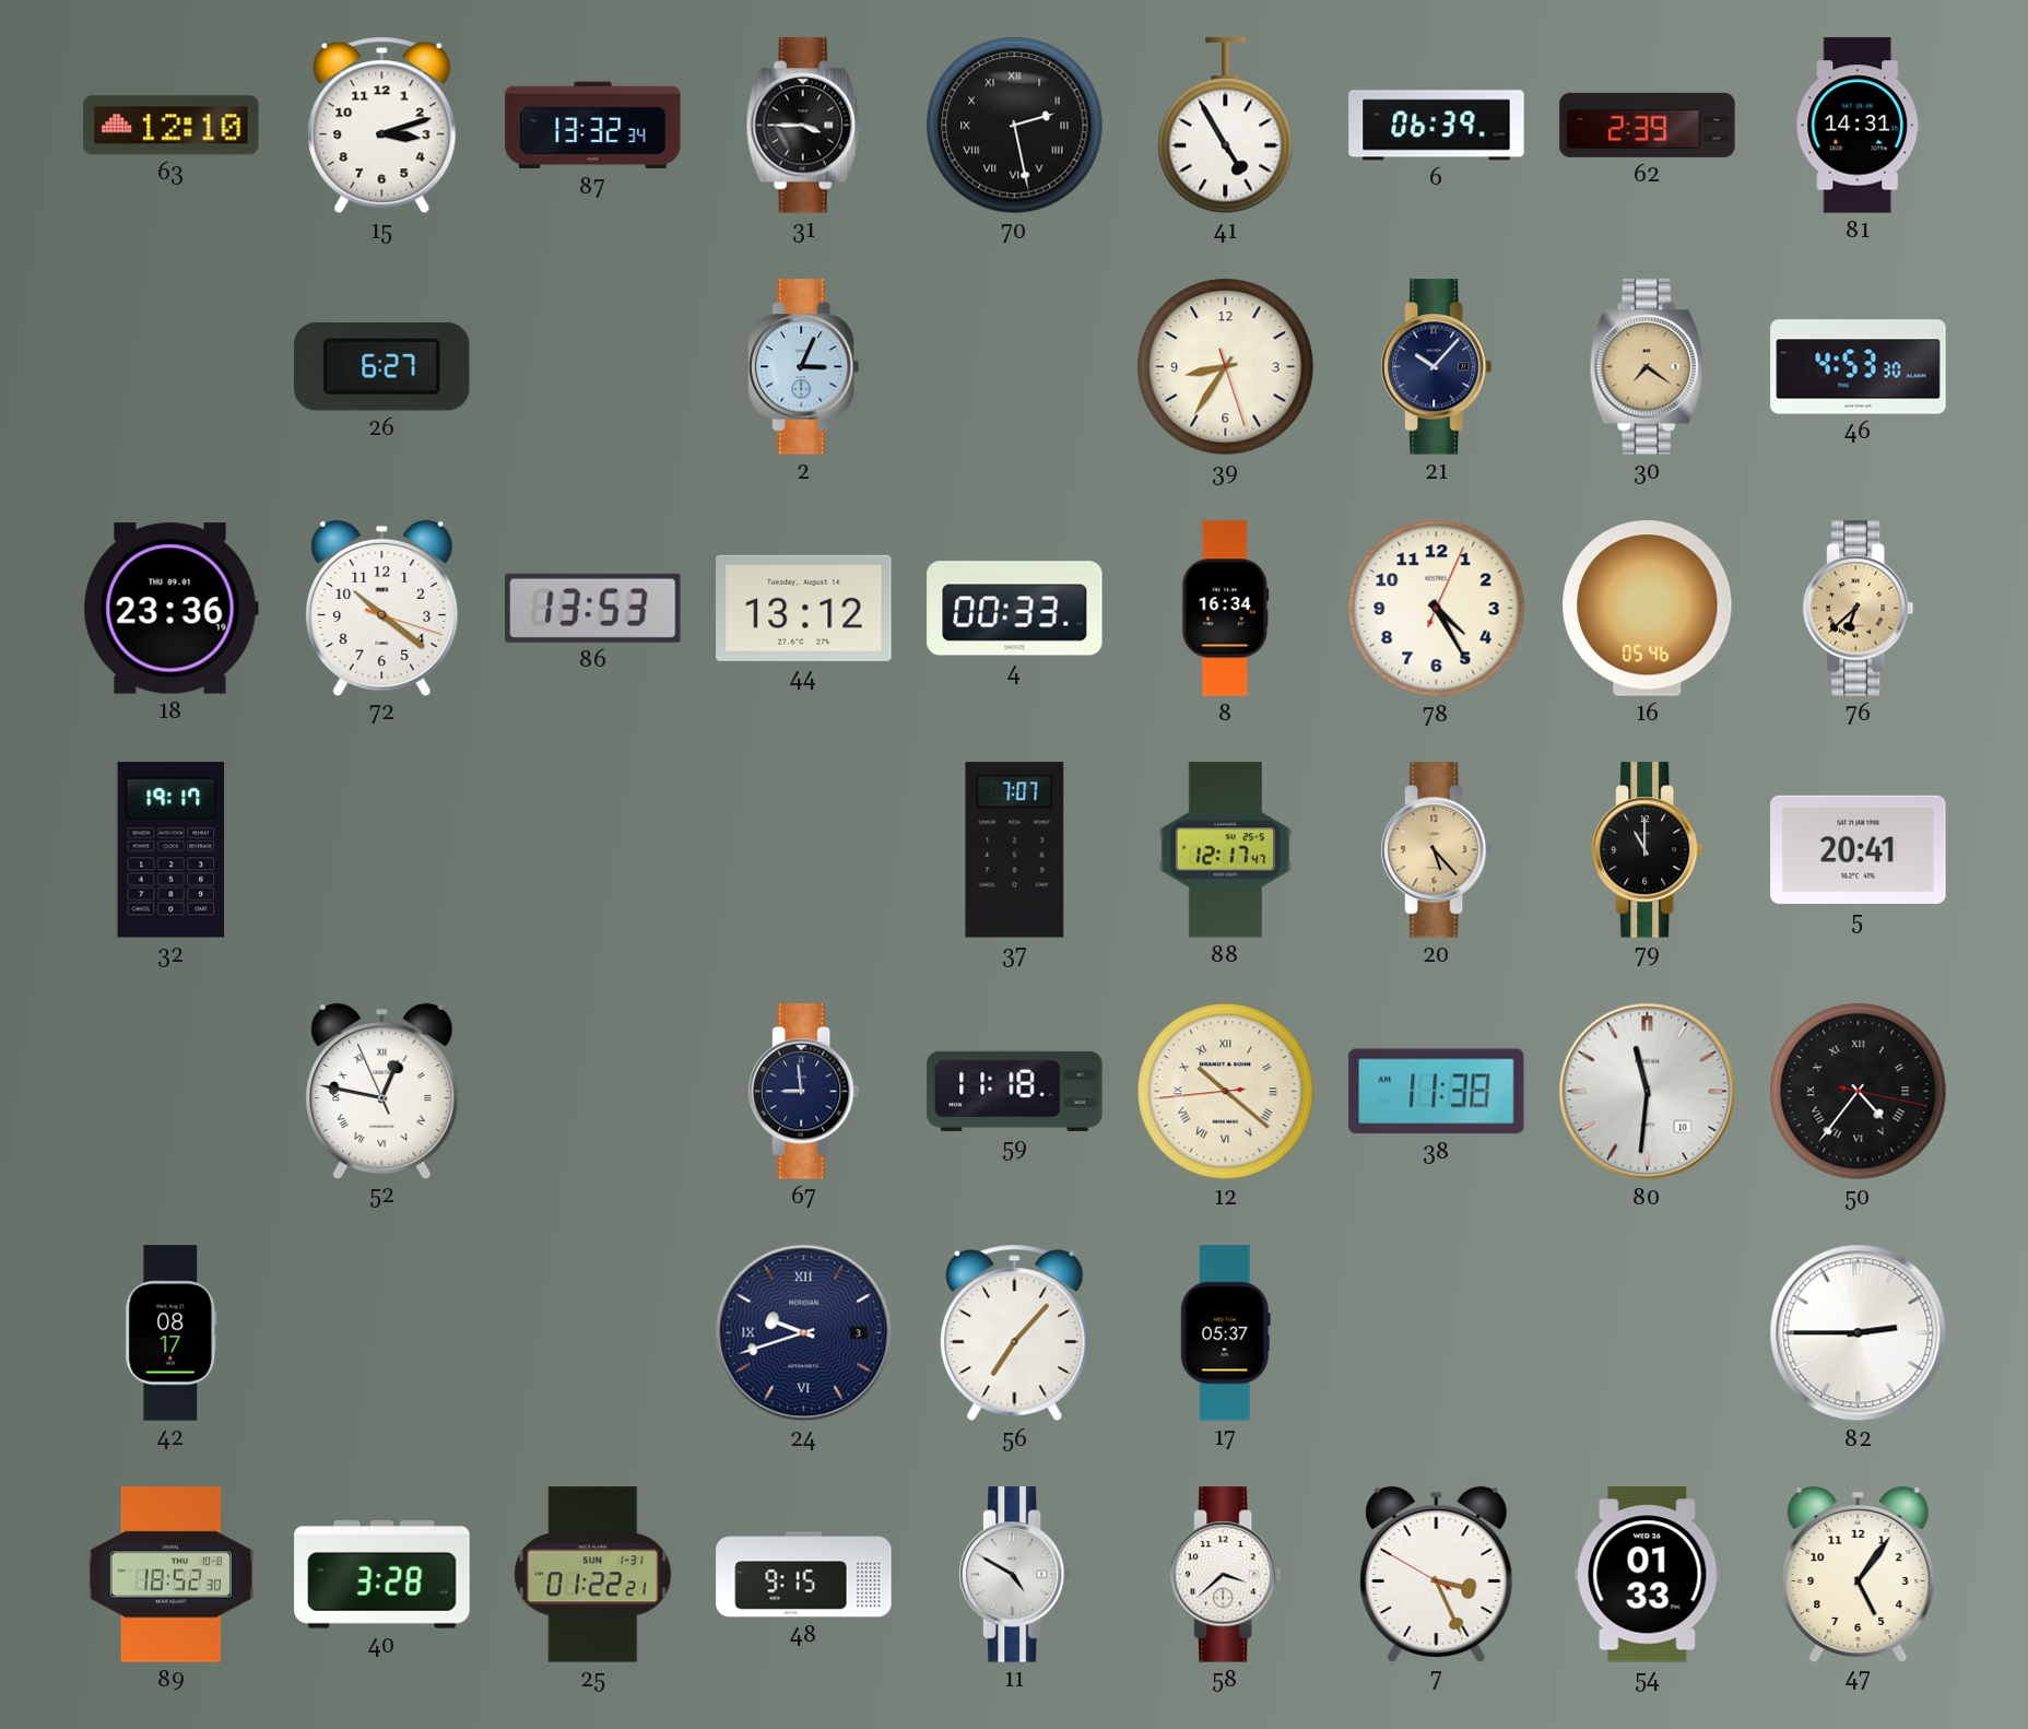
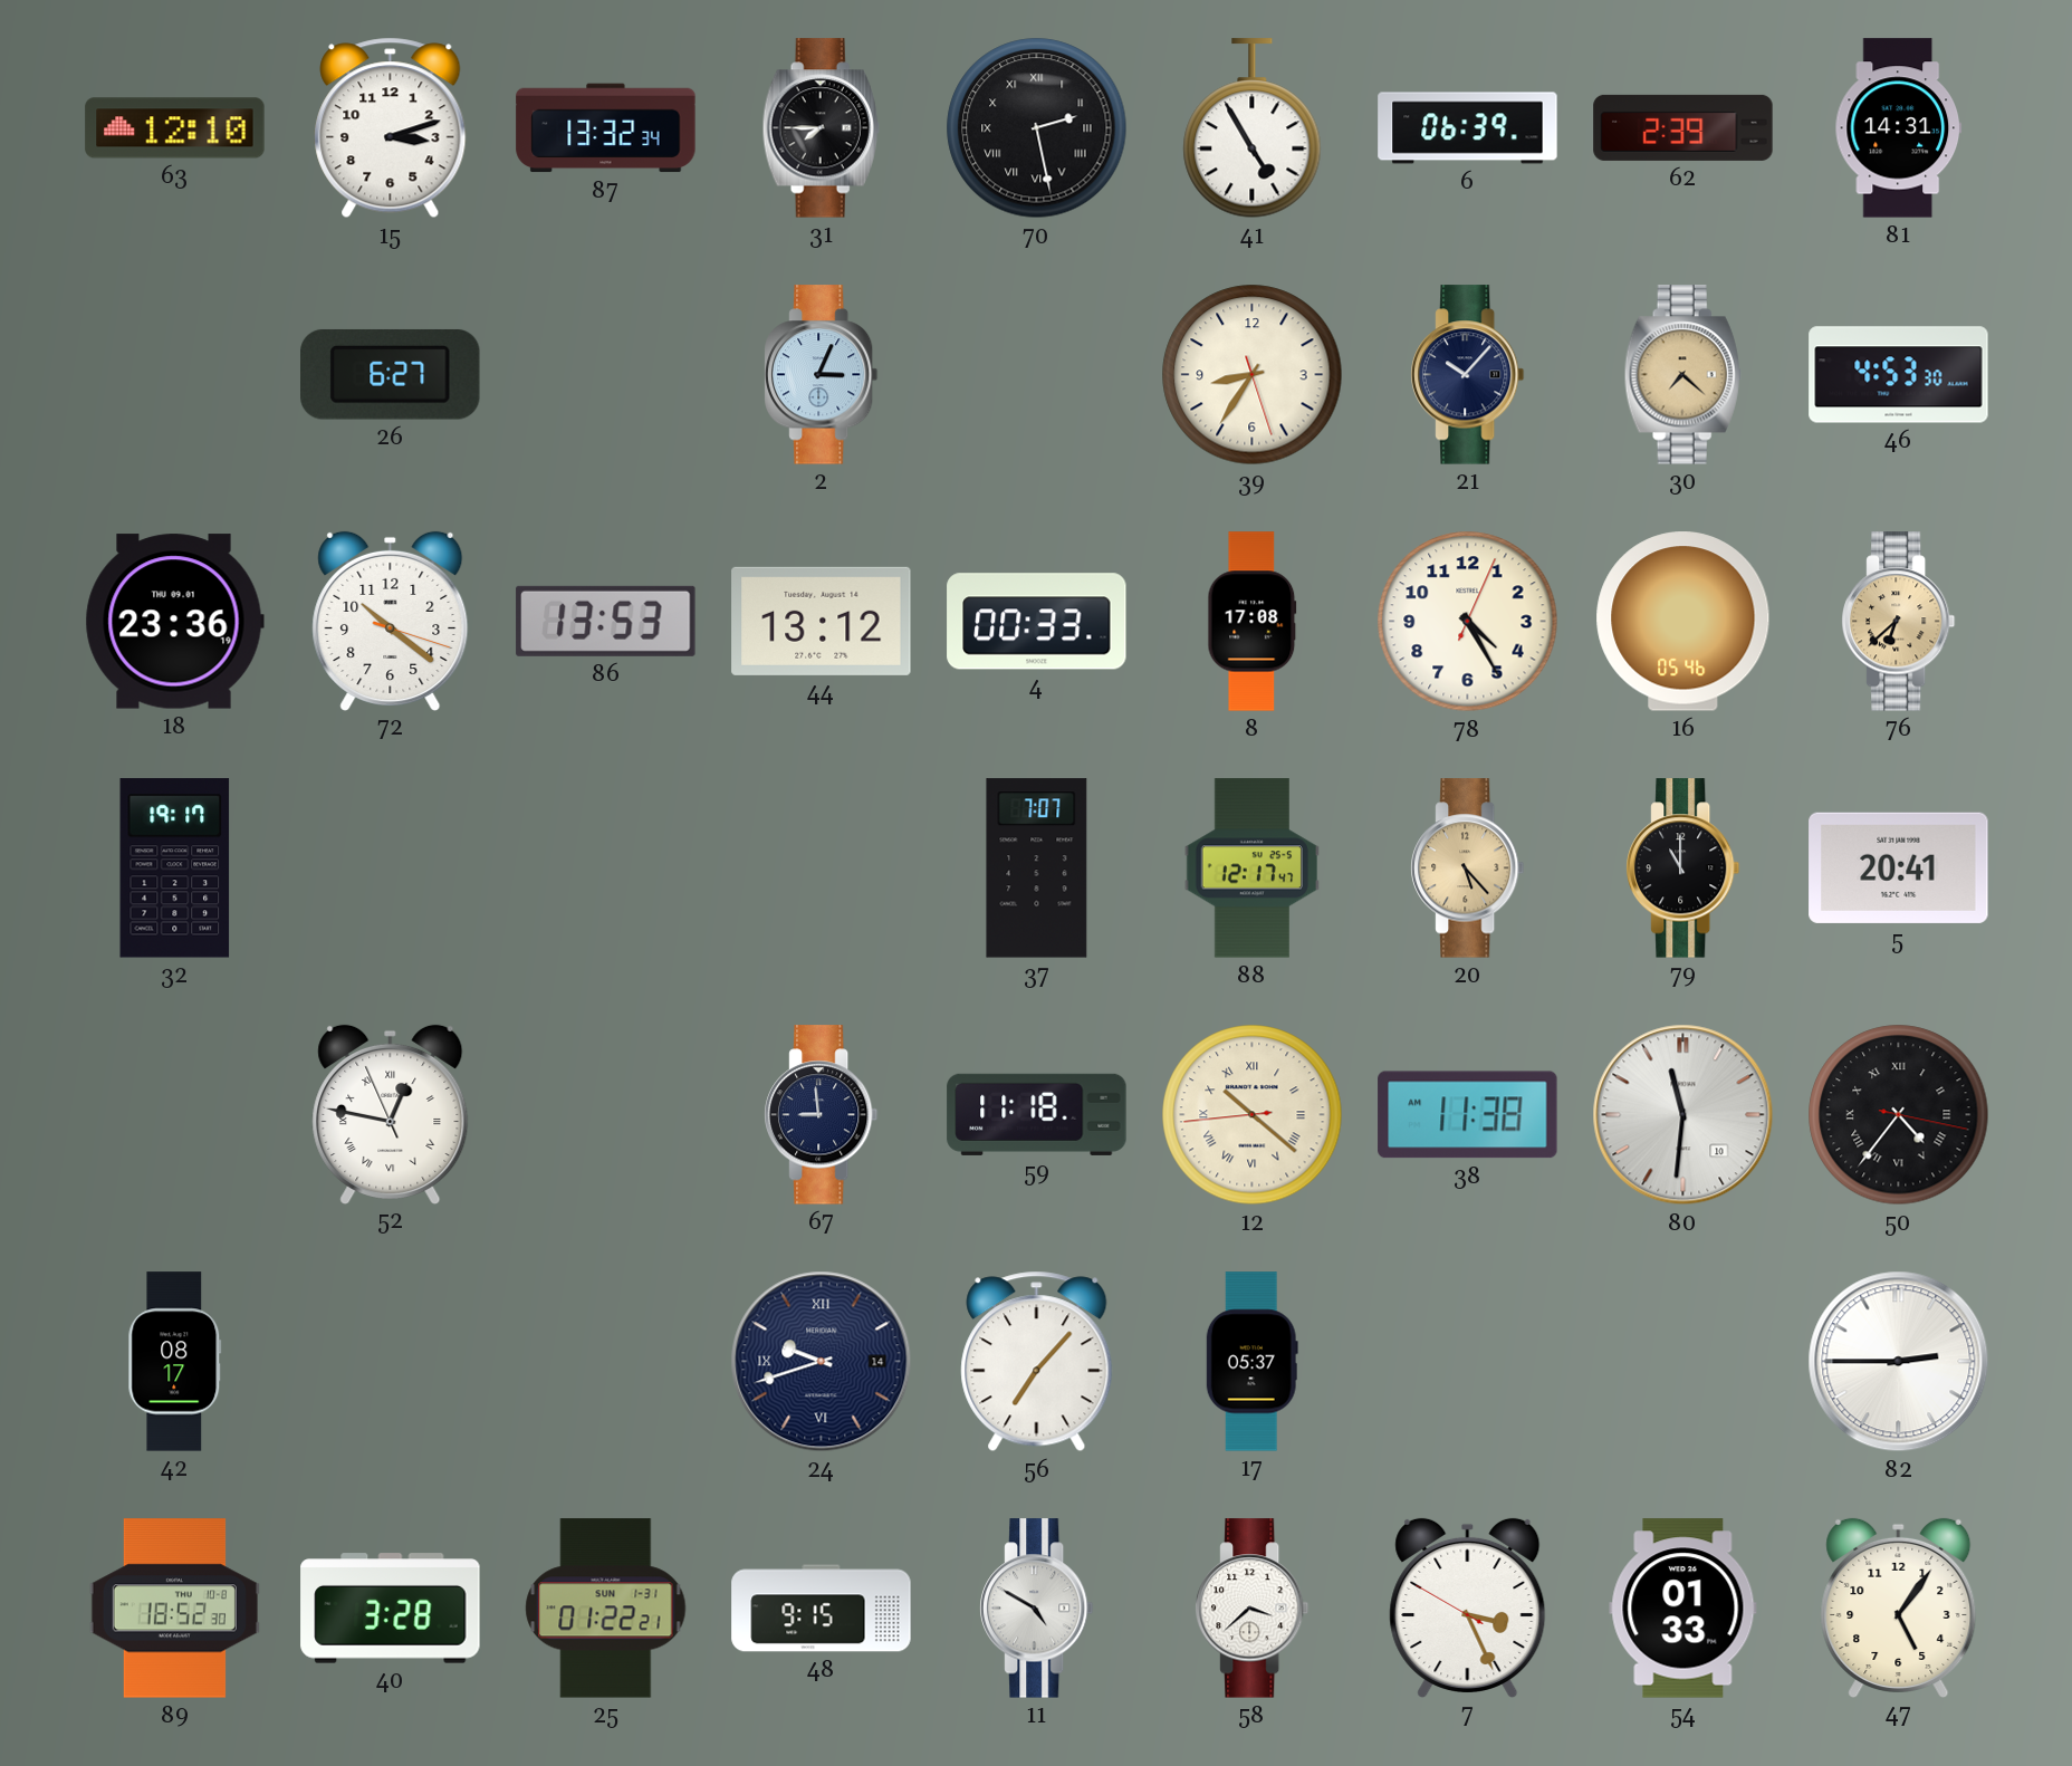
31: 3:45 -> 7:45
30: 7:21 -> 7:22
8: 16:34 -> 17:08
24 date: 3 -> 14
